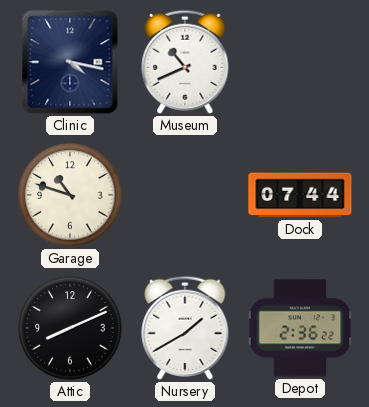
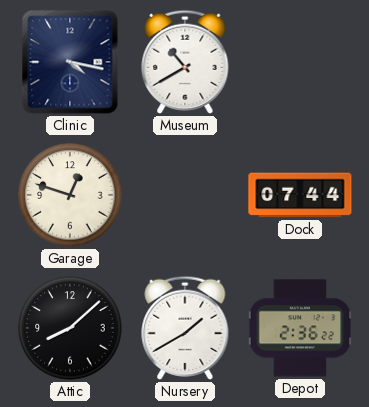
Museum: 10:41 -> 10:40
Garage: 10:48 -> 12:48
Attic: 8:11 -> 8:08
